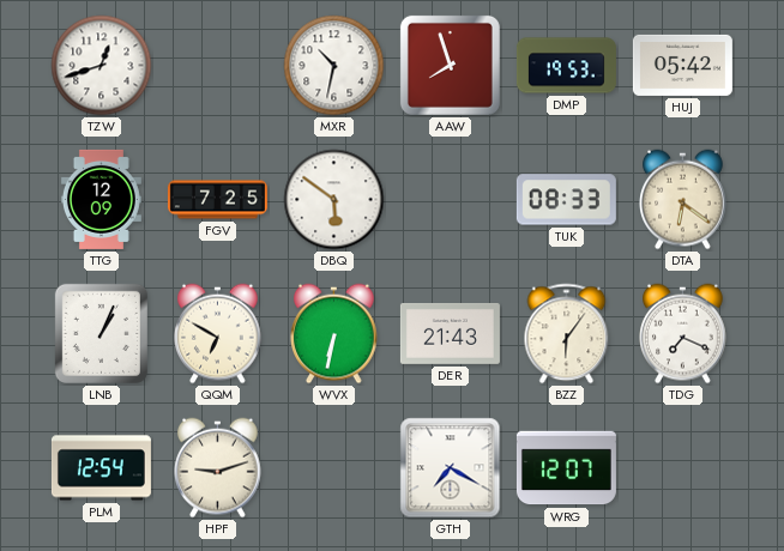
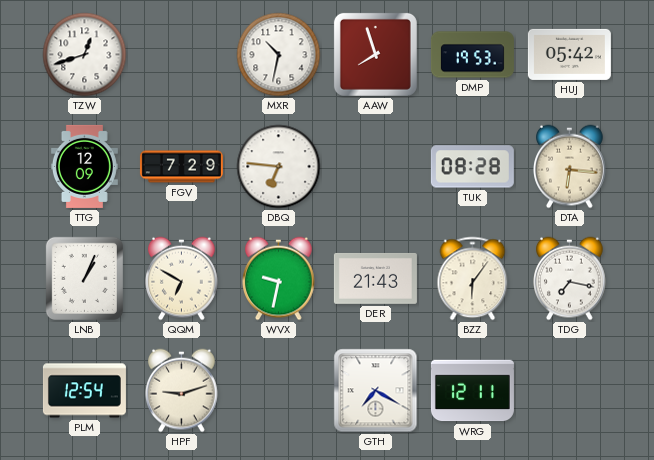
FGV: 7:25 -> 7:29
DBQ: 5:51 -> 6:46
TUK: 08:33 -> 08:28
DTA: 6:21 -> 6:16
WVX: 6:32 -> 9:32
TDG: 7:19 -> 7:17
WRG: 12:07 -> 12:11
